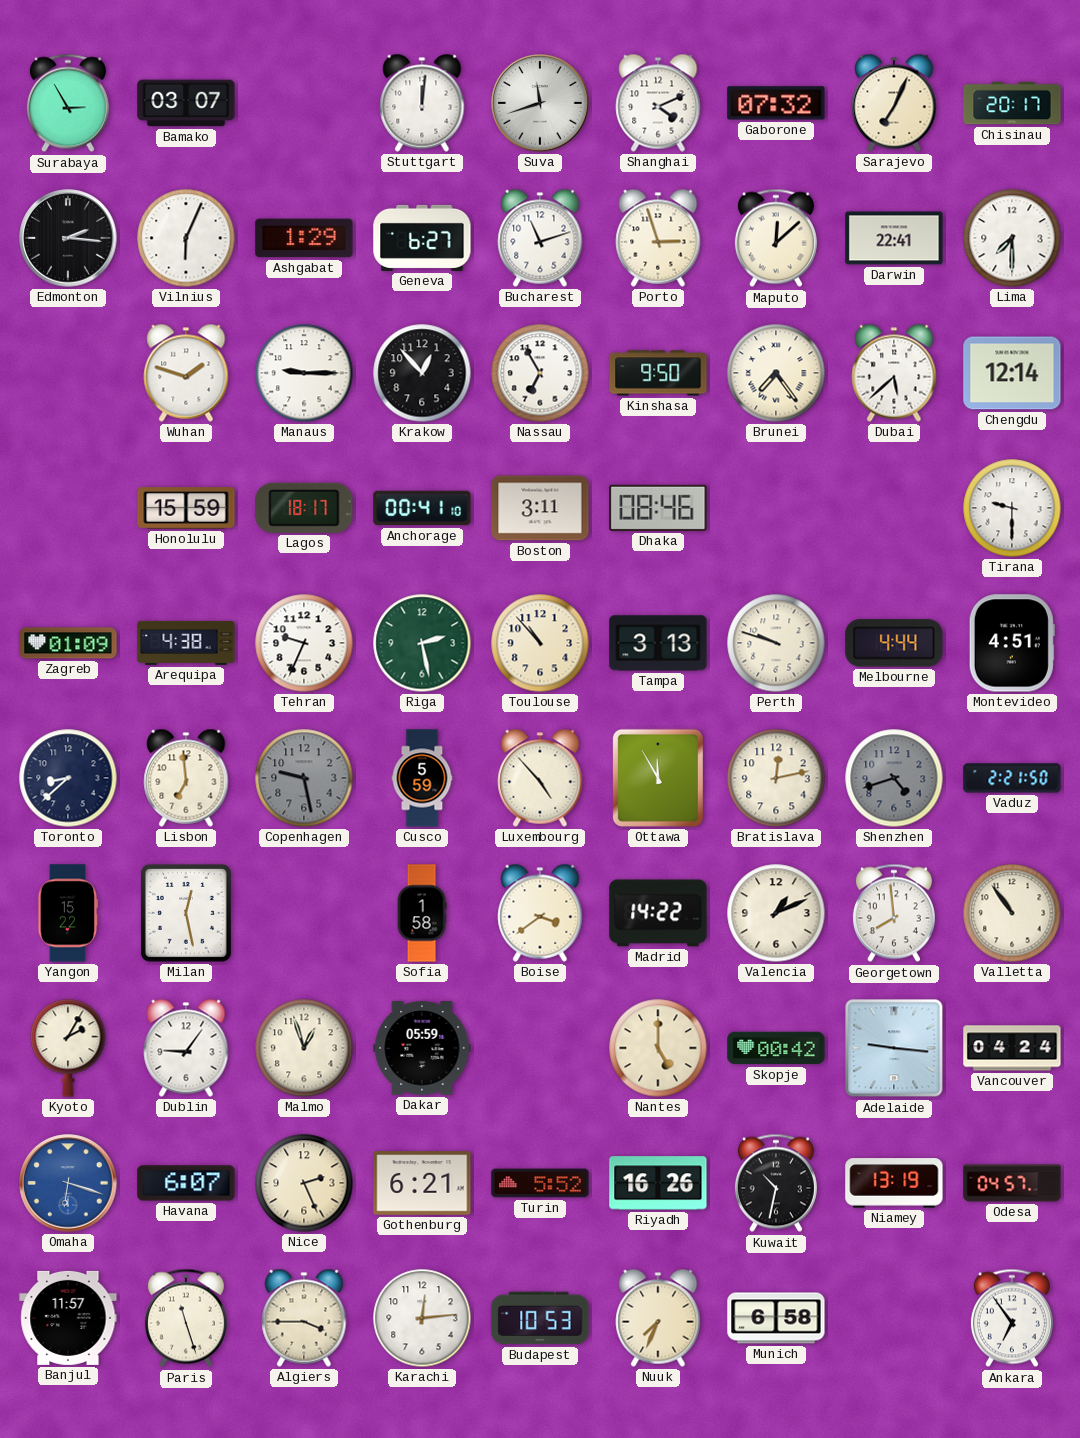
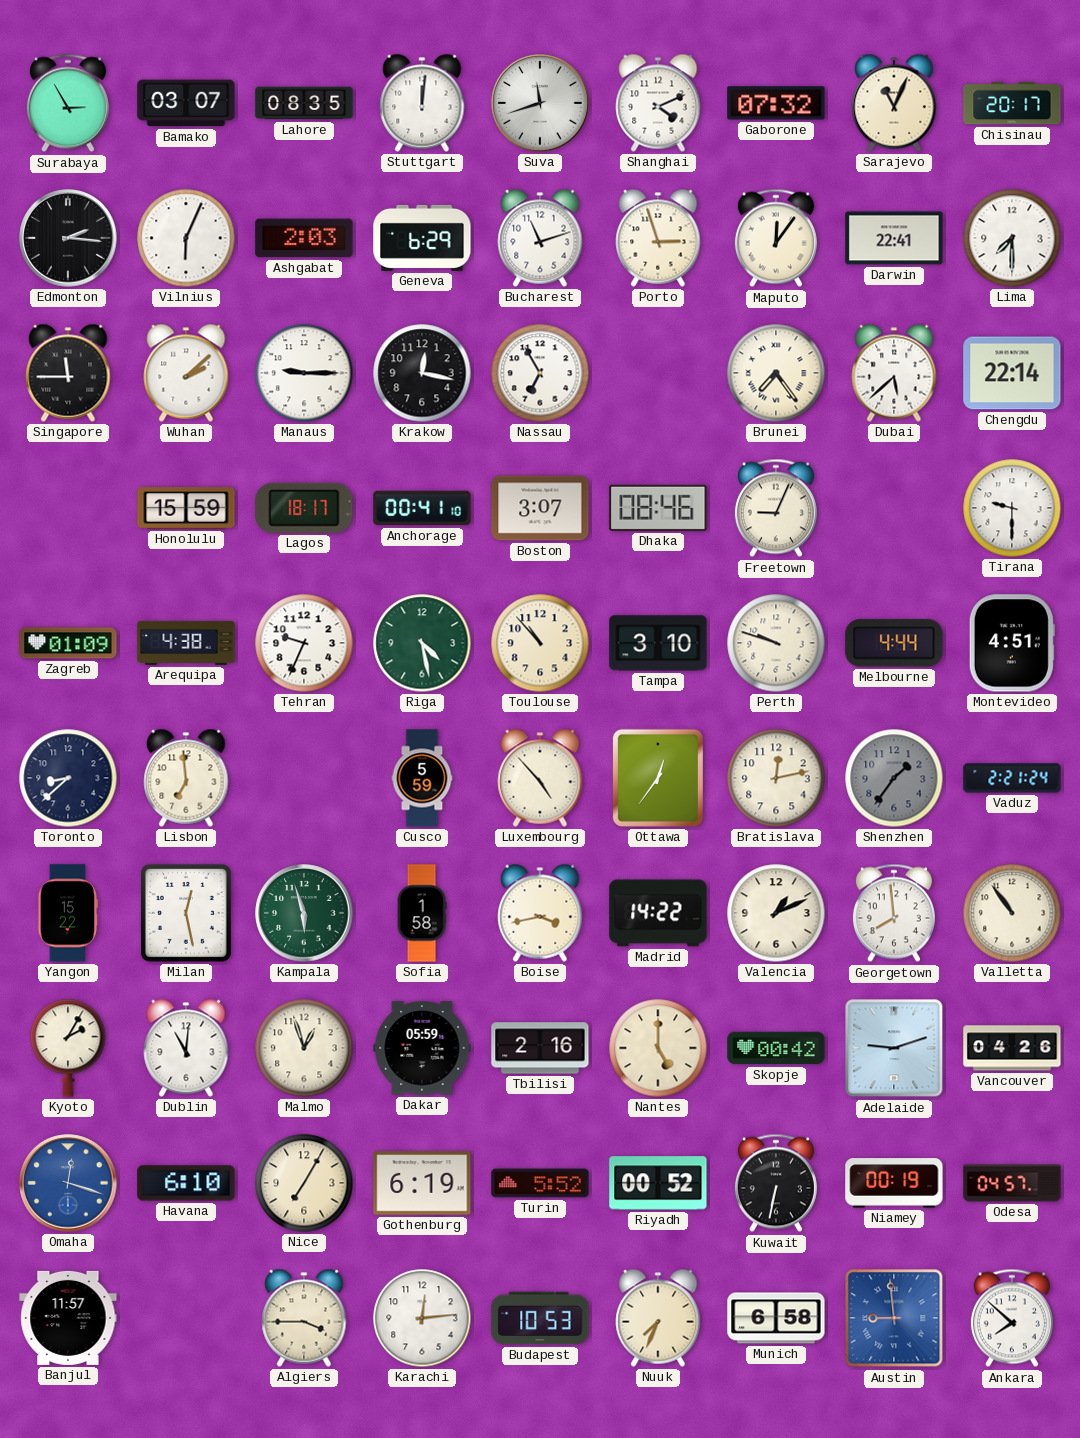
Lahore: none -> 08:35
Sarajevo: 7:04 -> 11:04
Ashgabat: 1:29 -> 2:03
Geneva: 6:27 -> 6:29
Maputo: 12:08 -> 12:06
Singapore: none -> 11:45
Wuhan: 1:48 -> 2:08
Krakow: 12:53 -> 12:17
Kinshasa: 9:50 -> none
Chengdu: 12:14 -> 22:14
Boston: 3:11 -> 3:07
Freetown: none -> 9:04
Riga: 2:28 -> 4:28
Tampa: 3:13 -> 3:10
Copenhagen: 9:28 -> none
Ottawa: 11:55 -> 12:36
Shenzhen: 4:42 -> 1:36
Vaduz: 2:21:50 -> 2:21:24
Kampala: none -> 5:57
Boise: 3:39 -> 3:43
Dublin: 9:06 -> 11:01
Tbilisi: none -> 2:16
Adelaide: 9:16 -> 9:12
Vancouver: 04:24 -> 04:26
Omaha: 6:18 -> 12:18
Havana: 6:07 -> 6:10
Nice: 2:26 -> 7:05
Gothenburg: 6:21 -> 6:19
Riyadh: 16:26 -> 00:52
Kuwait: 10:32 -> 6:32
Niamey: 13:19 -> 00:19
Paris: 11:27 -> none
Austin: none -> 8:59
Ankara: 6:54 -> 7:52
